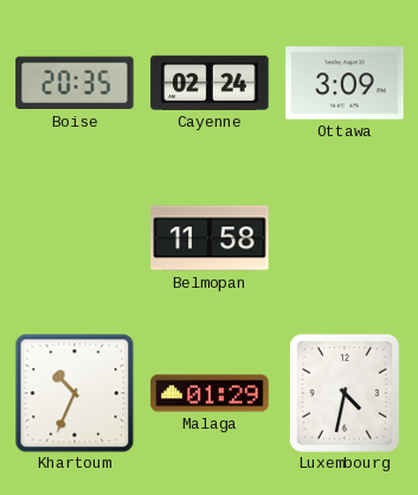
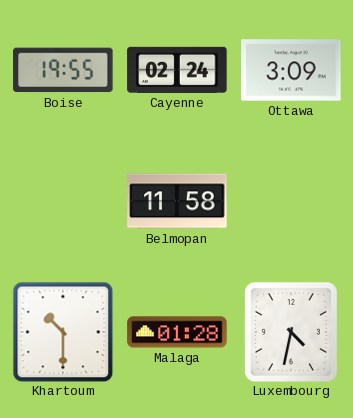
Boise: 20:35 -> 19:55
Khartoum: 10:34 -> 10:30
Malaga: 01:29 -> 01:28
